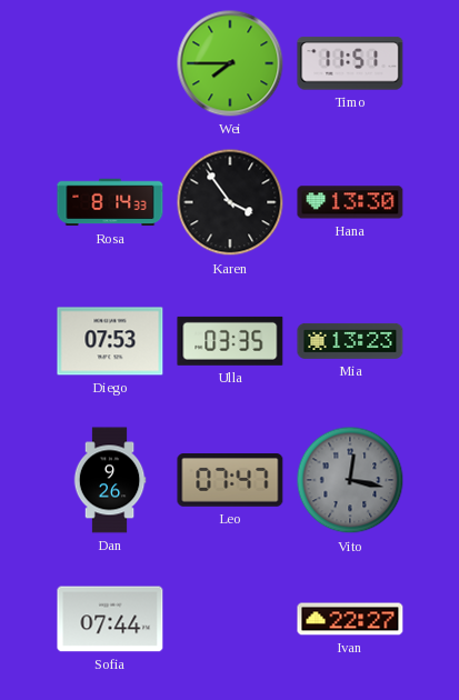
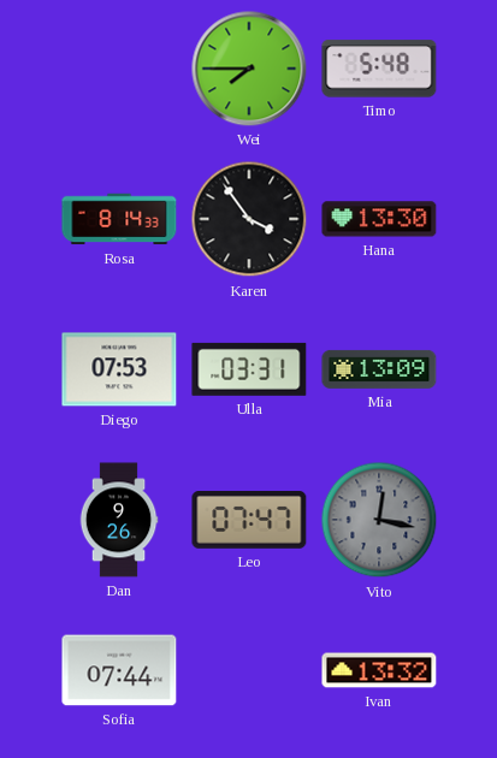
Timo: 11:51 -> 5:48
Ulla: 03:35 -> 03:31
Mia: 13:23 -> 13:09
Ivan: 22:27 -> 13:32
